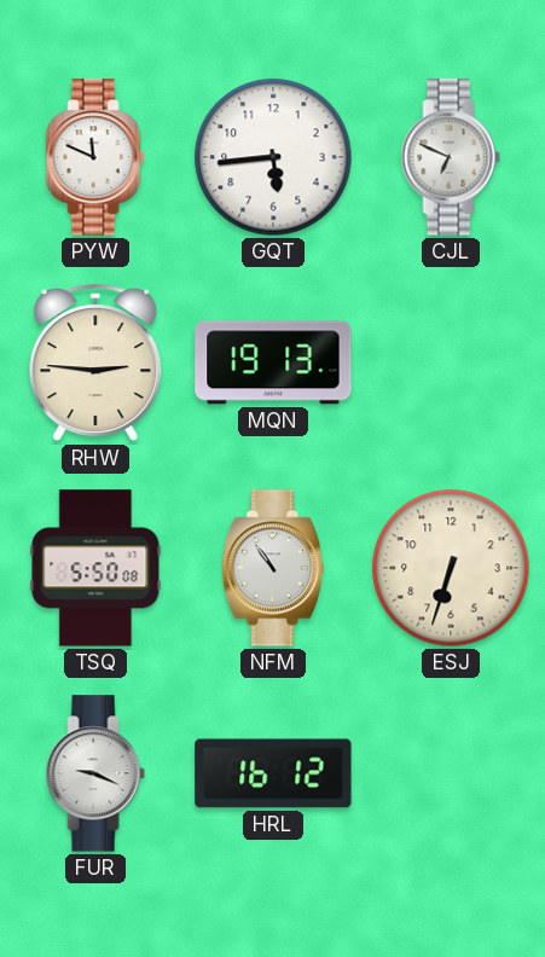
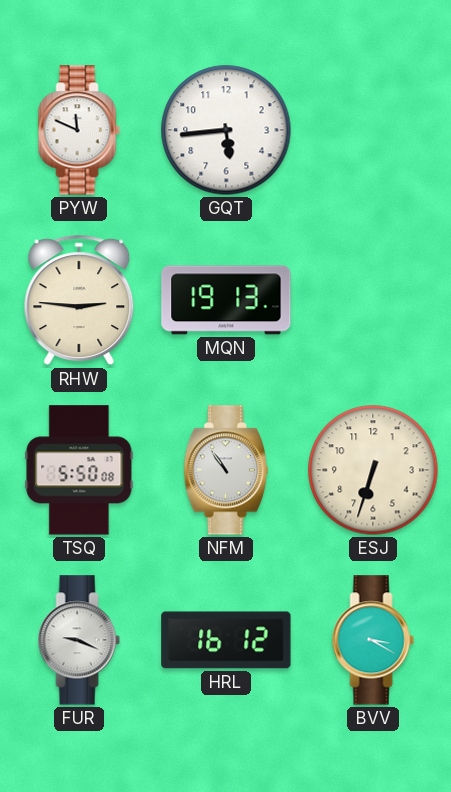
CJL: 6:49 -> none
BVV: none -> 3:20
